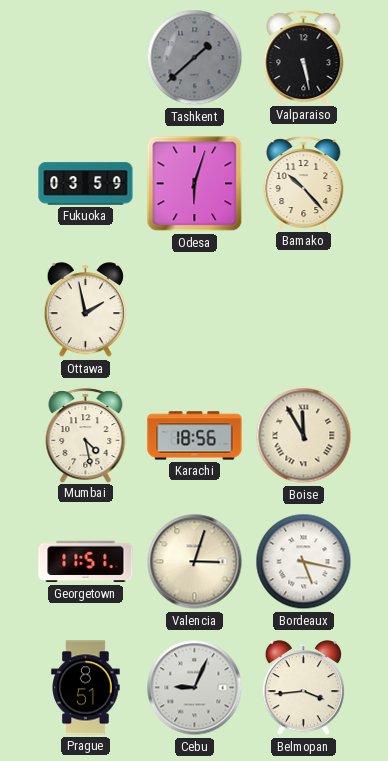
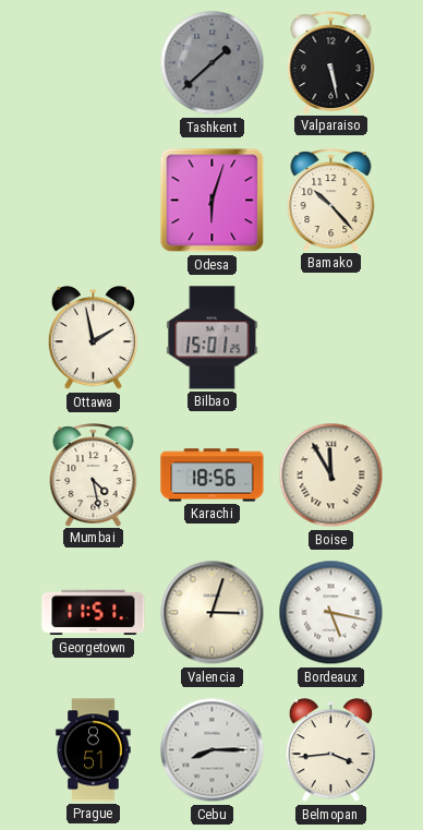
Fukuoka: 03:59 -> none
Bilbao: none -> 15:01
Cebu: 9:04 -> 8:15
